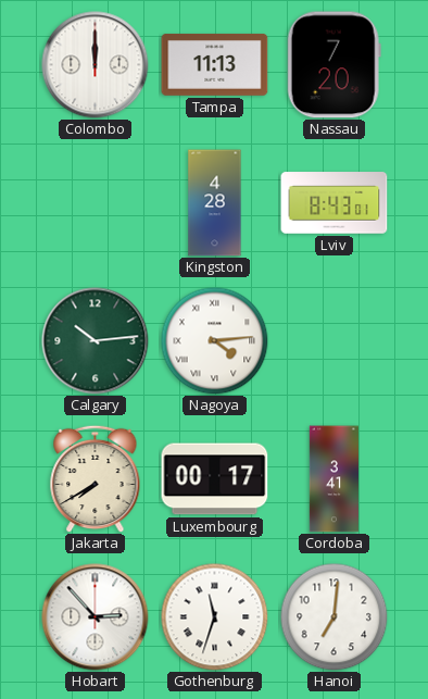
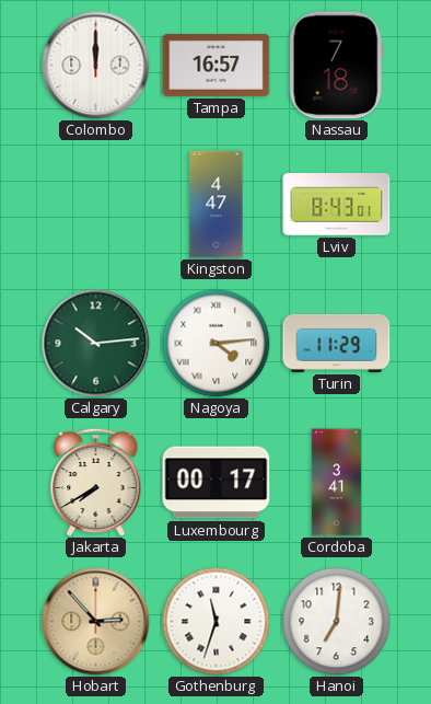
Tampa: 11:13 -> 16:57
Nassau: 7:20 -> 7:18
Kingston: 4:28 -> 4:47
Turin: none -> 11:29
Hobart dial: white -> champagne
